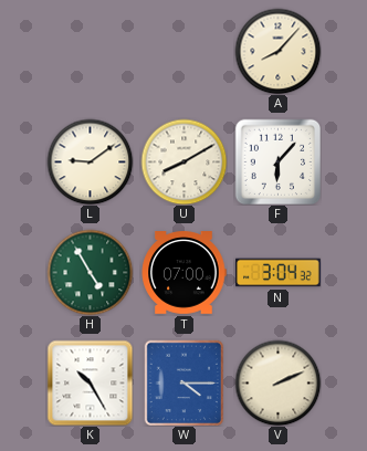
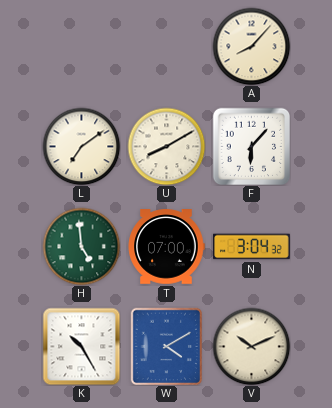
L: 9:09 -> 7:09
H: 4:55 -> 4:59
W: 4:15 -> 4:10
V: 2:11 -> 10:11
